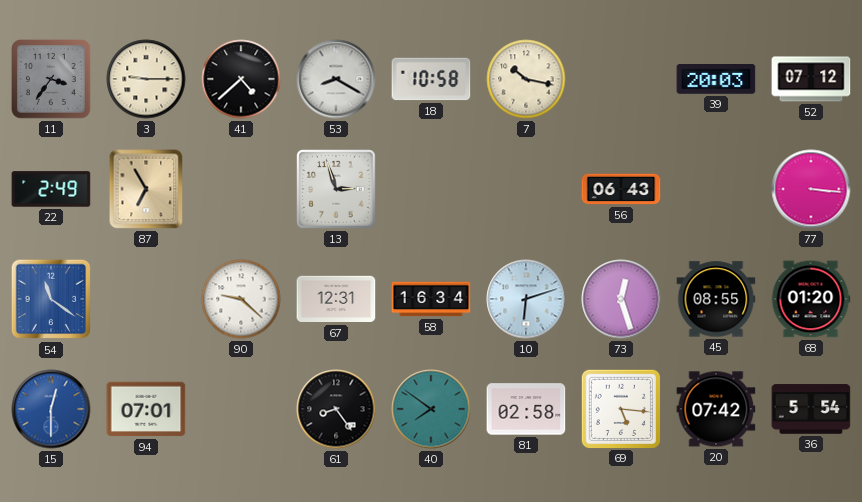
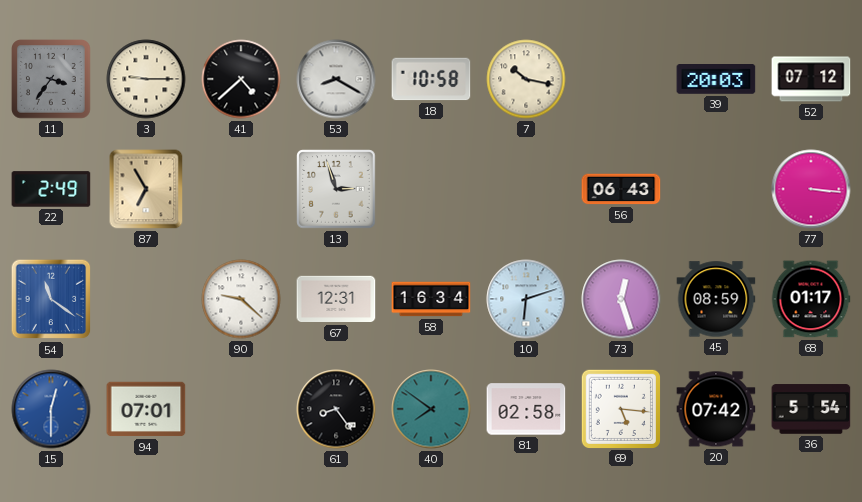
45: 08:55 -> 08:59
68: 01:20 -> 01:17
